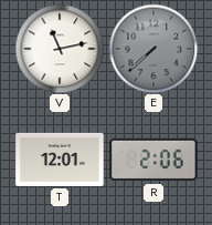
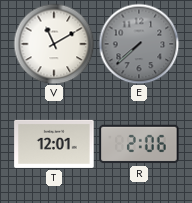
V: 11:13 -> 11:10
